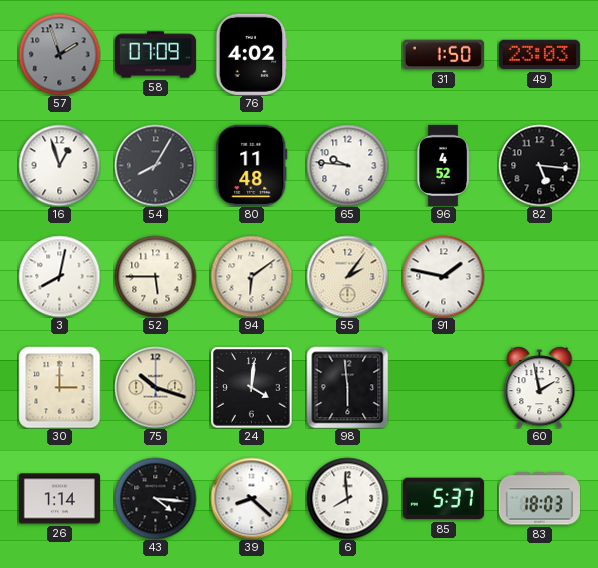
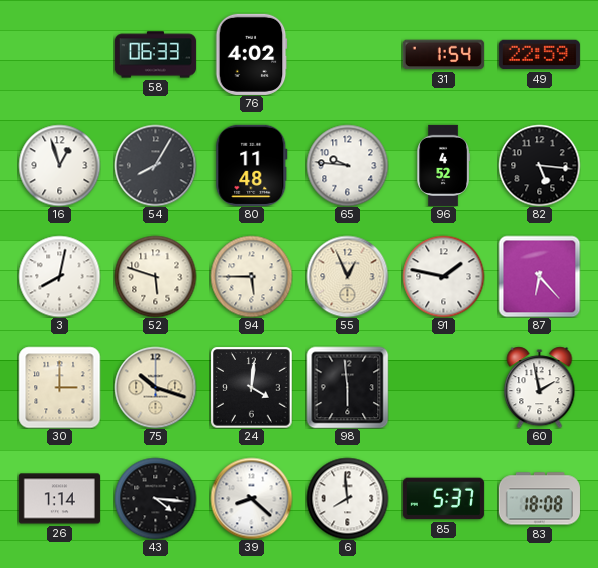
57: 1:57 -> none
58: 07:09 -> 06:33
31: 1:50 -> 1:54
49: 23:03 -> 22:59
52: 5:45 -> 5:48
94: 6:09 -> 5:45
55: 2:06 -> 12:56
87: none -> 6:23
83: 18:03 -> 18:08
